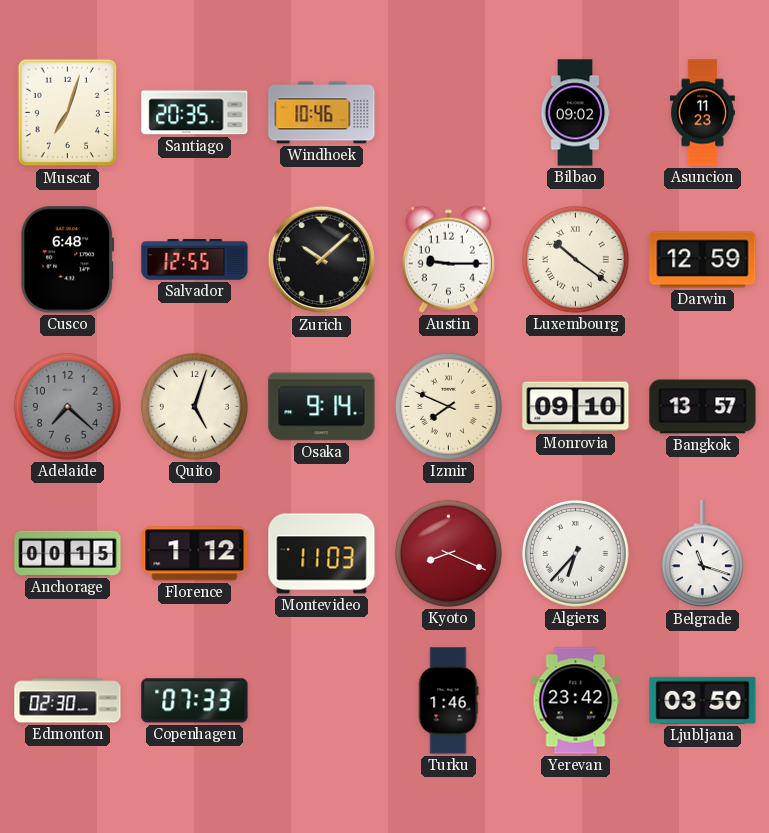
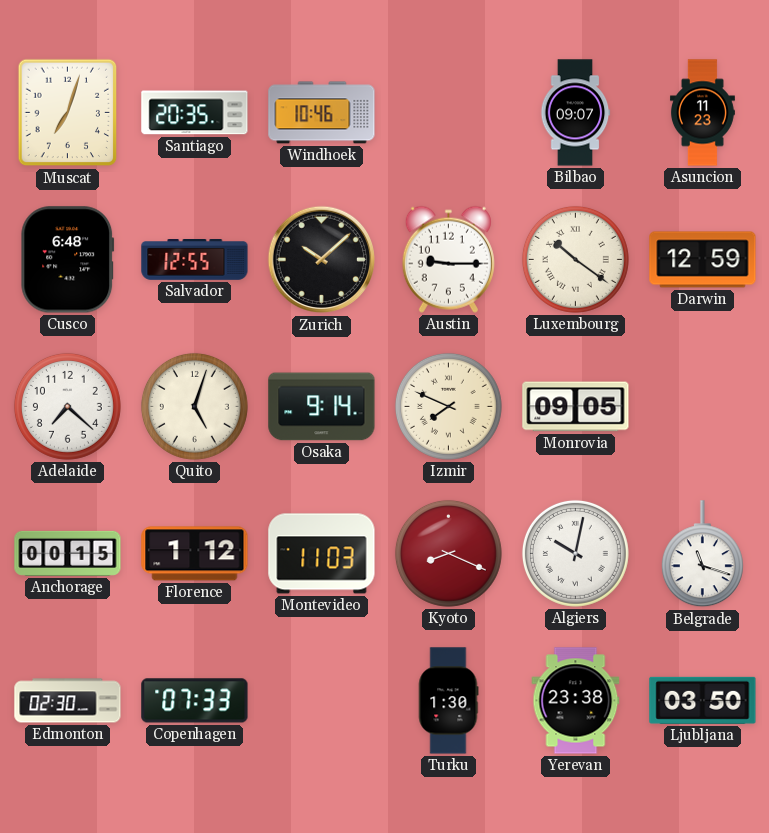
Bilbao: 09:02 -> 09:07
Adelaide dial: grey -> white
Monrovia: 09:10 -> 09:05
Bangkok: 13:57 -> none
Algiers: 6:37 -> 10:02
Turku: 1:46 -> 1:30
Yerevan: 23:42 -> 23:38
